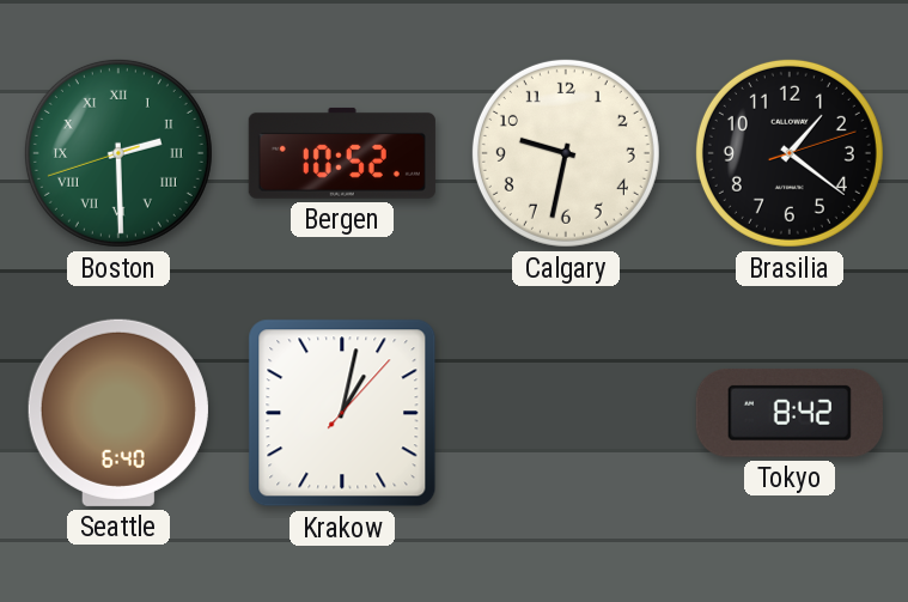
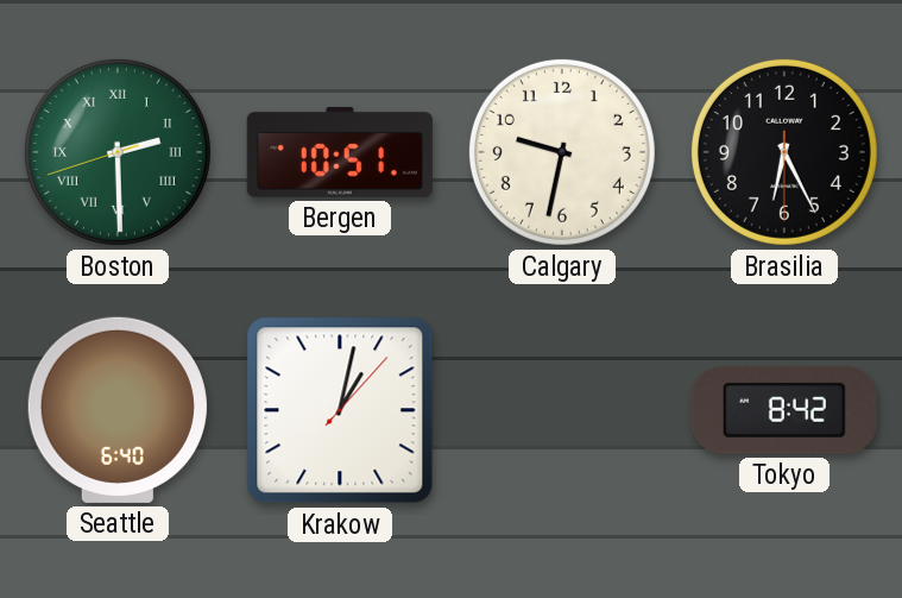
Bergen: 10:52 -> 10:51
Brasilia: 1:21 -> 6:25
